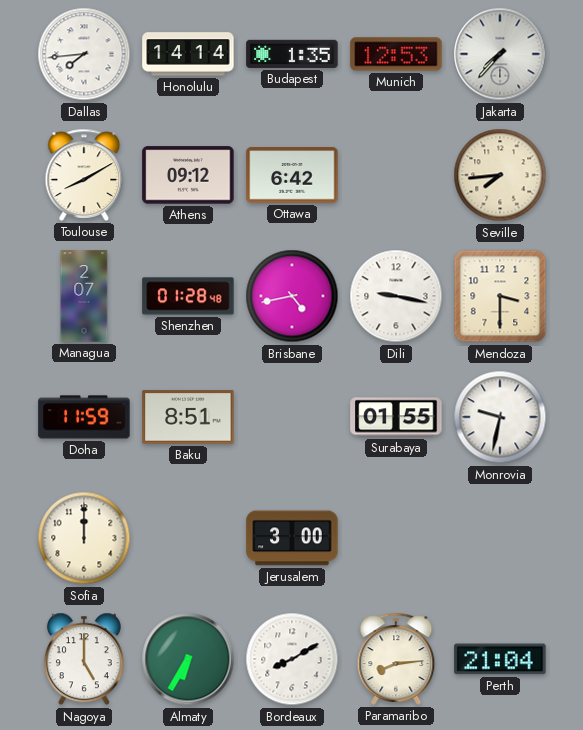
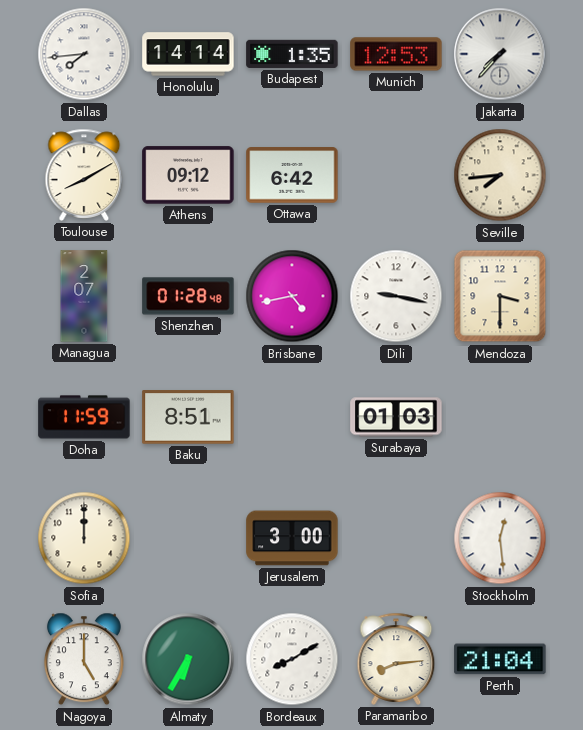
Surabaya: 01:55 -> 01:03
Monrovia: 9:32 -> none
Stockholm: none -> 12:29
